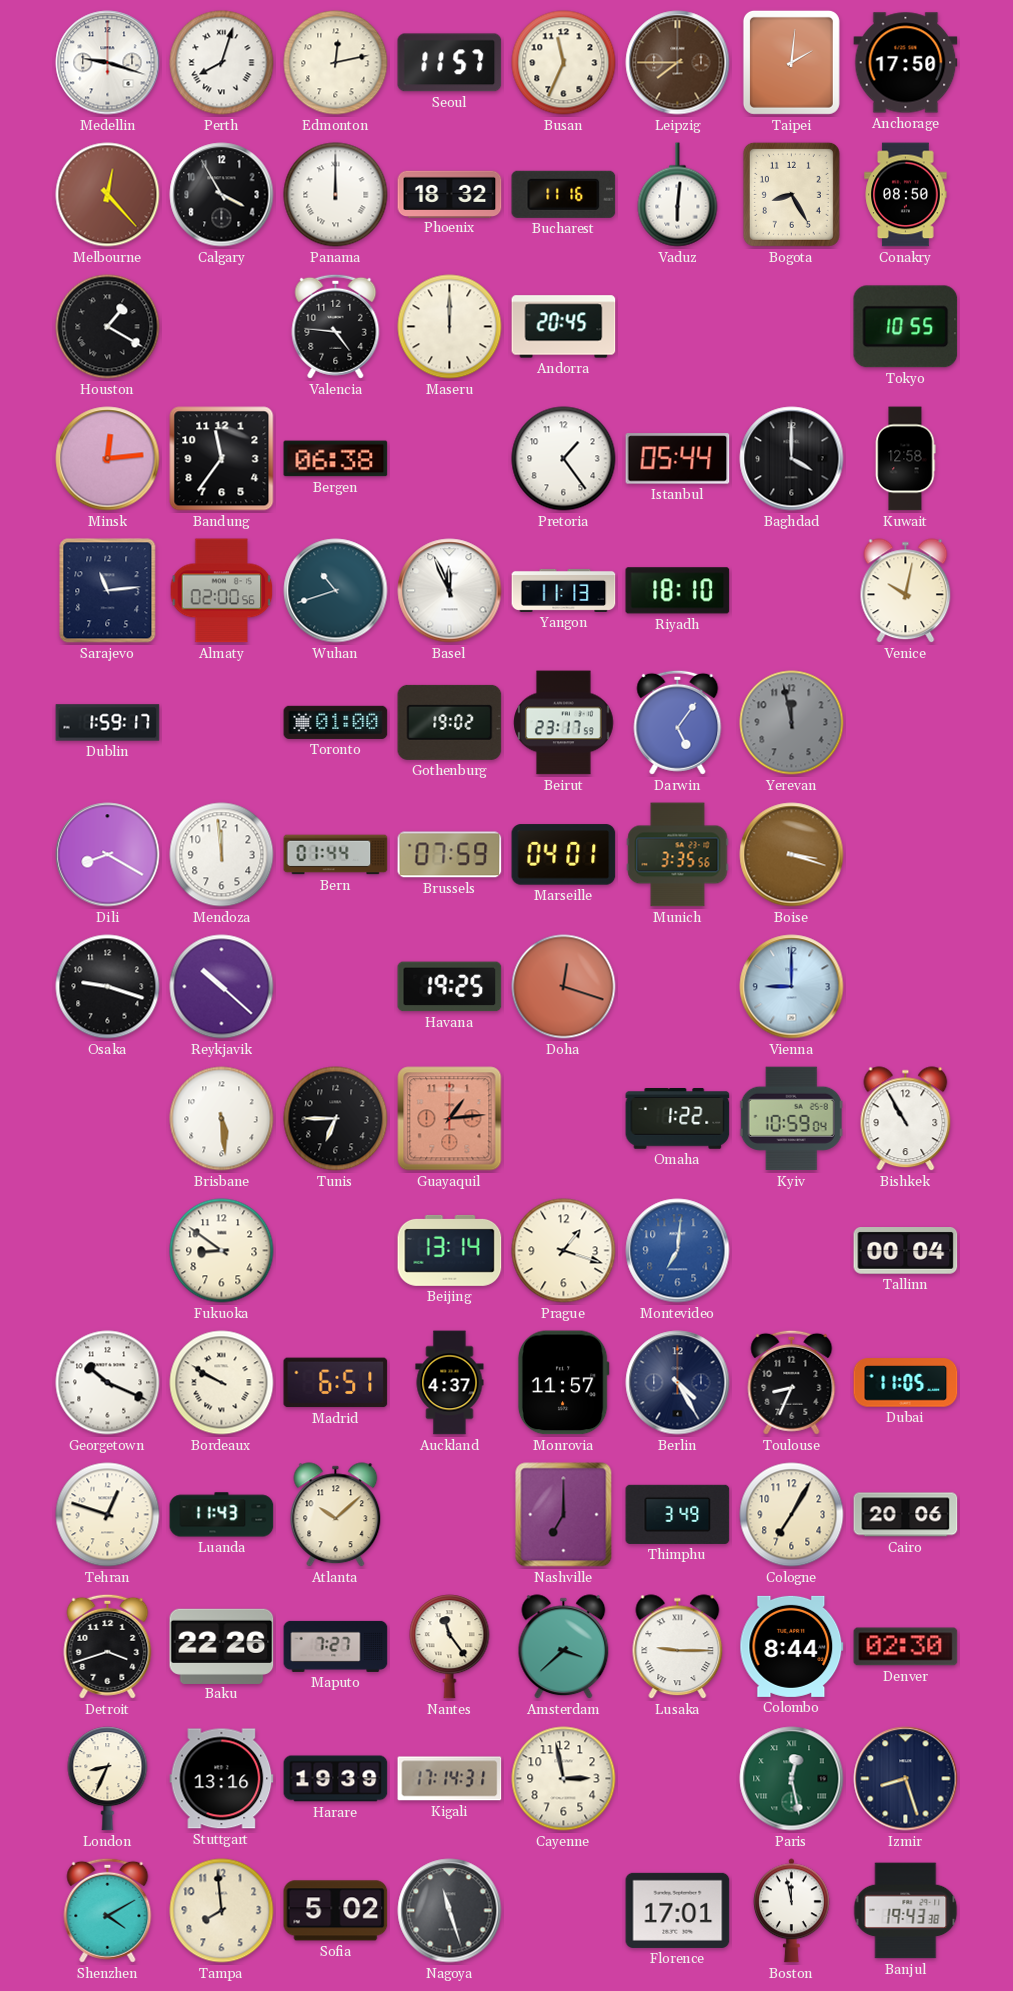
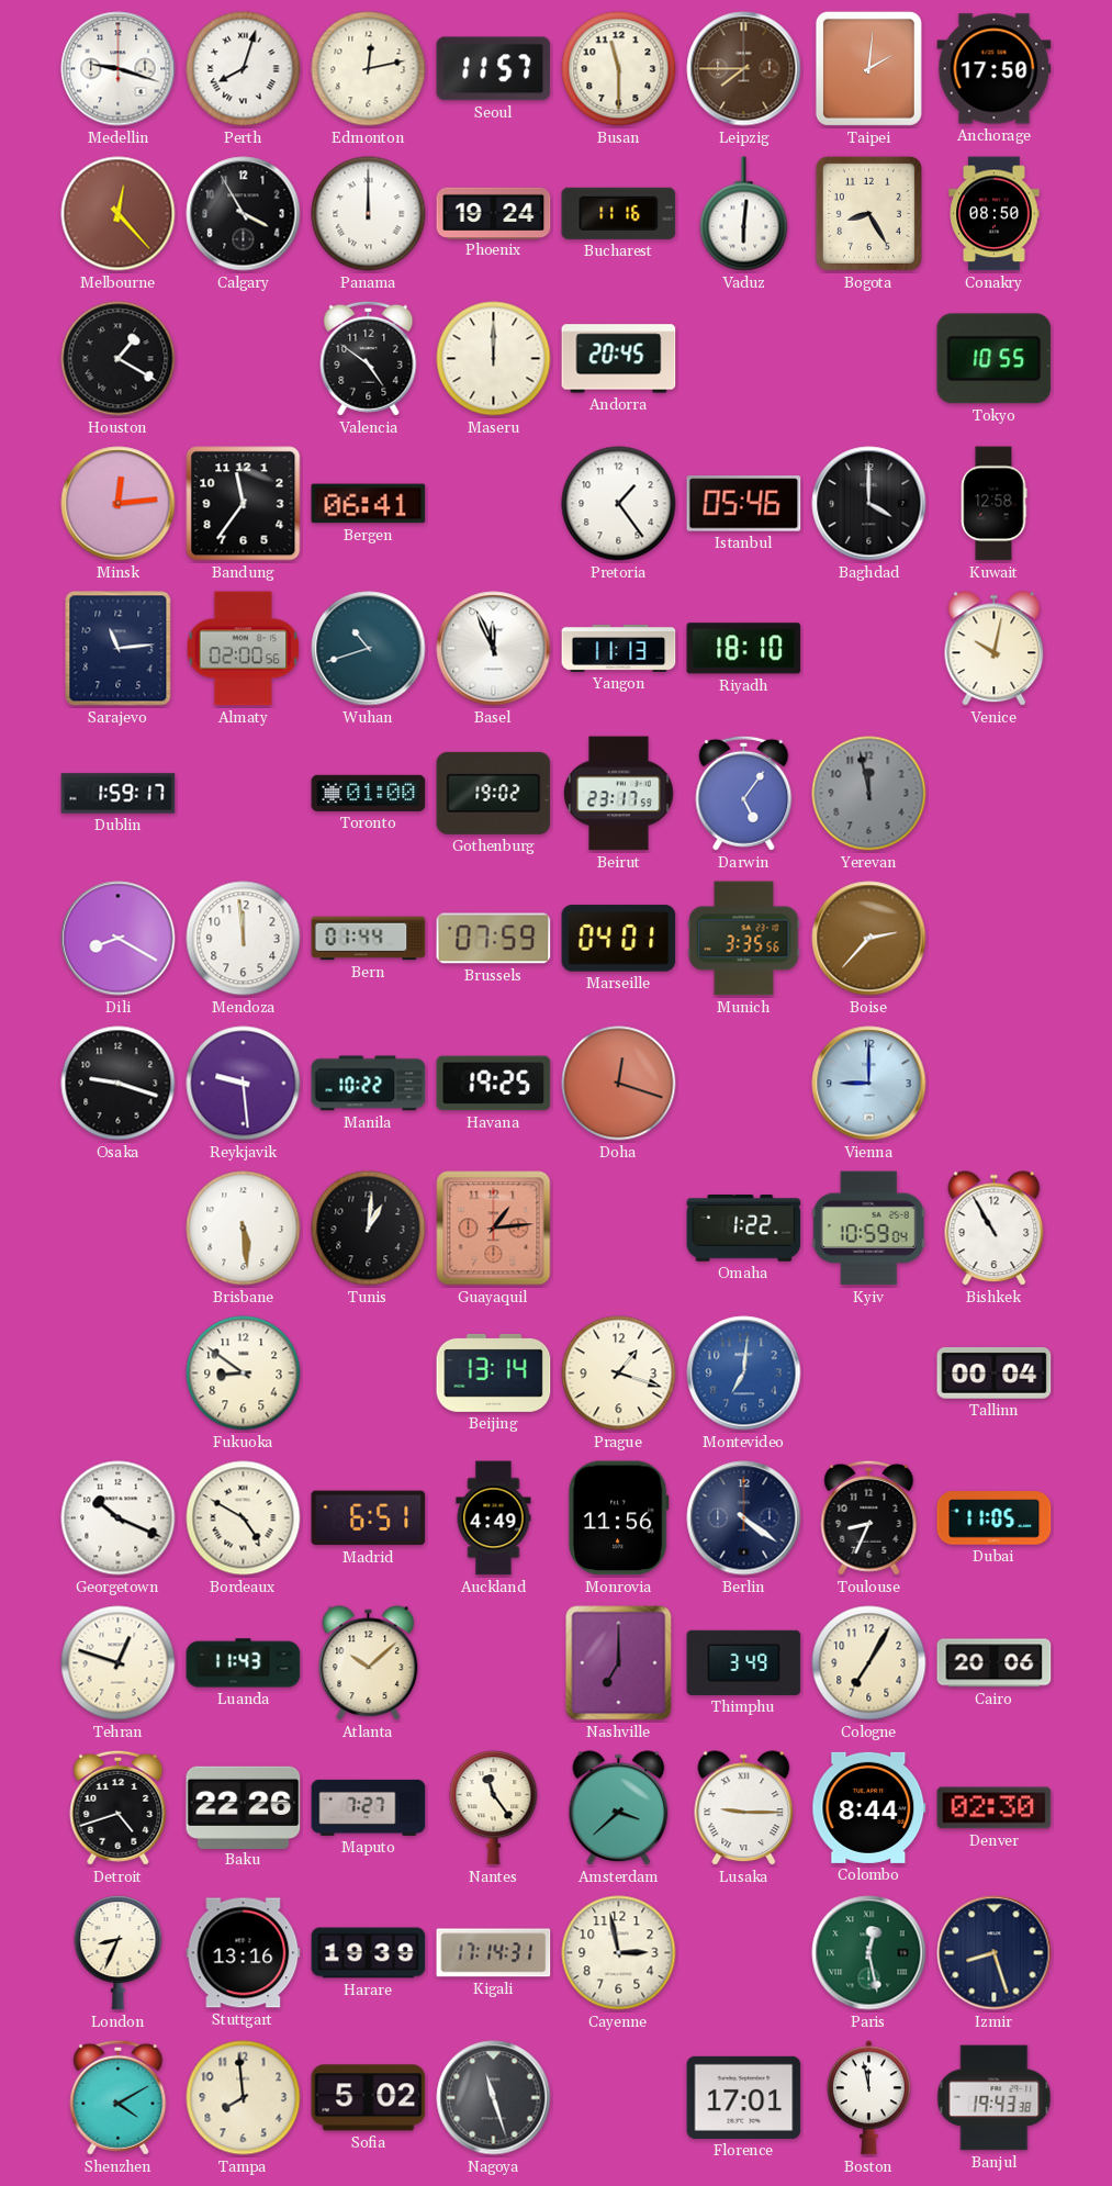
Busan: 11:34 -> 11:30
Phoenix: 18:32 -> 19:24
Valencia: 4:46 -> 4:51
Bergen: 06:38 -> 06:41
Istanbul: 05:44 -> 05:46
Boise: 3:18 -> 2:37
Reykjavik: 10:22 -> 9:29
Manila: none -> 10:22
Tunis: 6:45 -> 1:01
Bordeaux: 9:50 -> 4:50
Auckland: 4:37 -> 4:49
Monrovia: 11:57 -> 11:56
Berlin: 4:25 -> 4:21
Detroit: 3:42 -> 4:42
